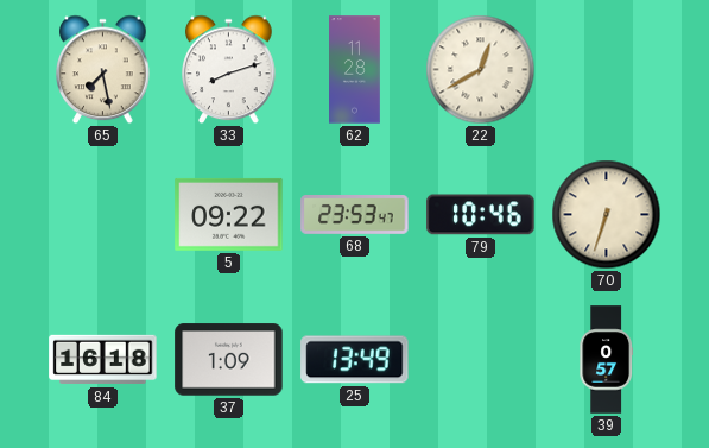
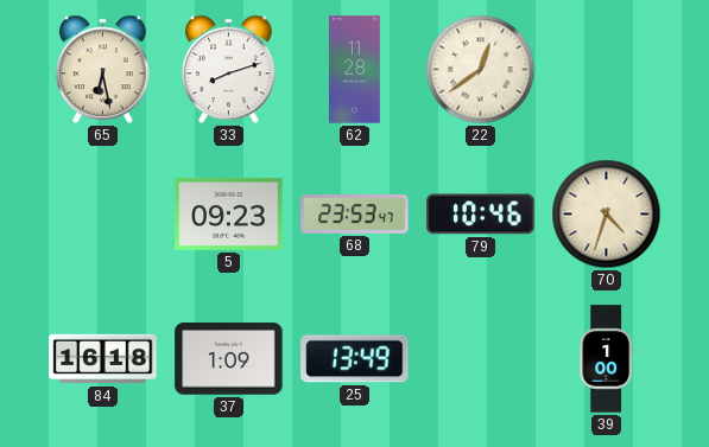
65: 7:28 -> 6:28
22: 12:40 -> 12:39
5: 09:22 -> 09:23
70: 6:33 -> 4:33
39: 0:57 -> 1:00
